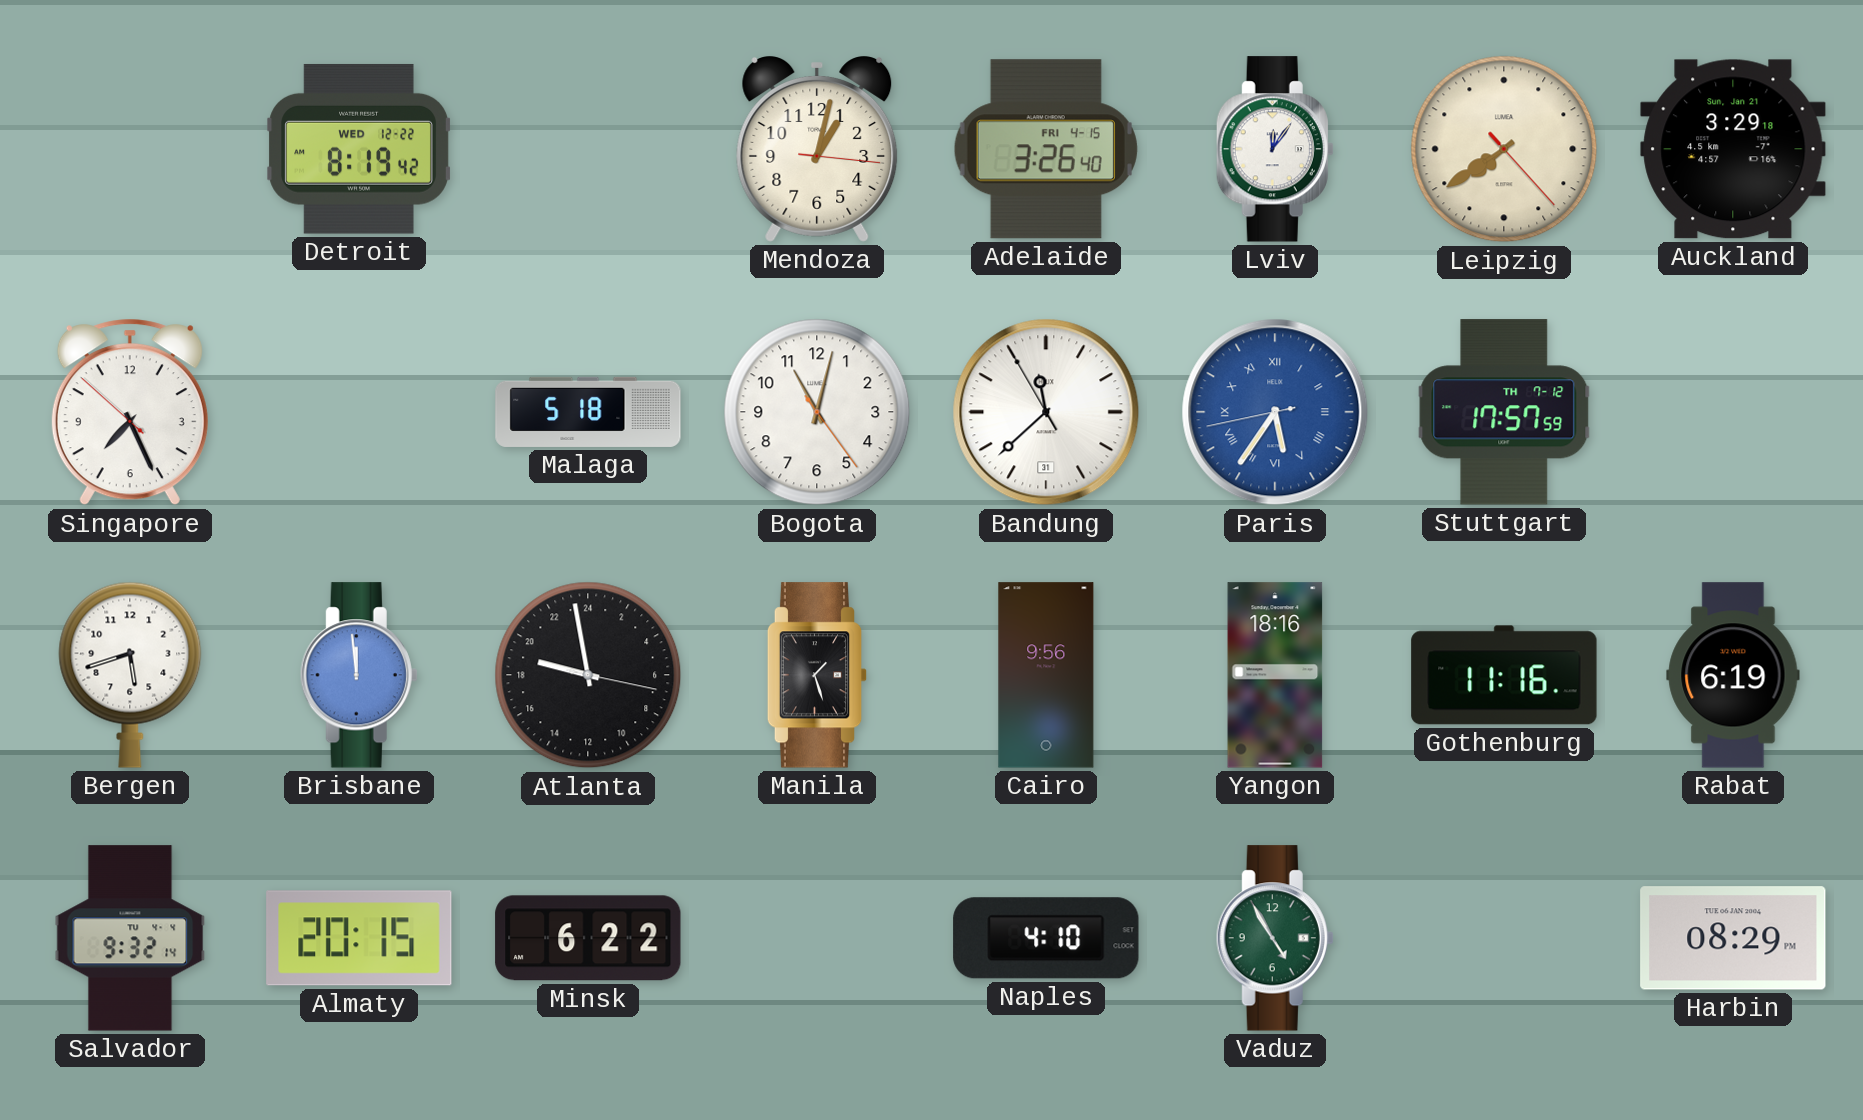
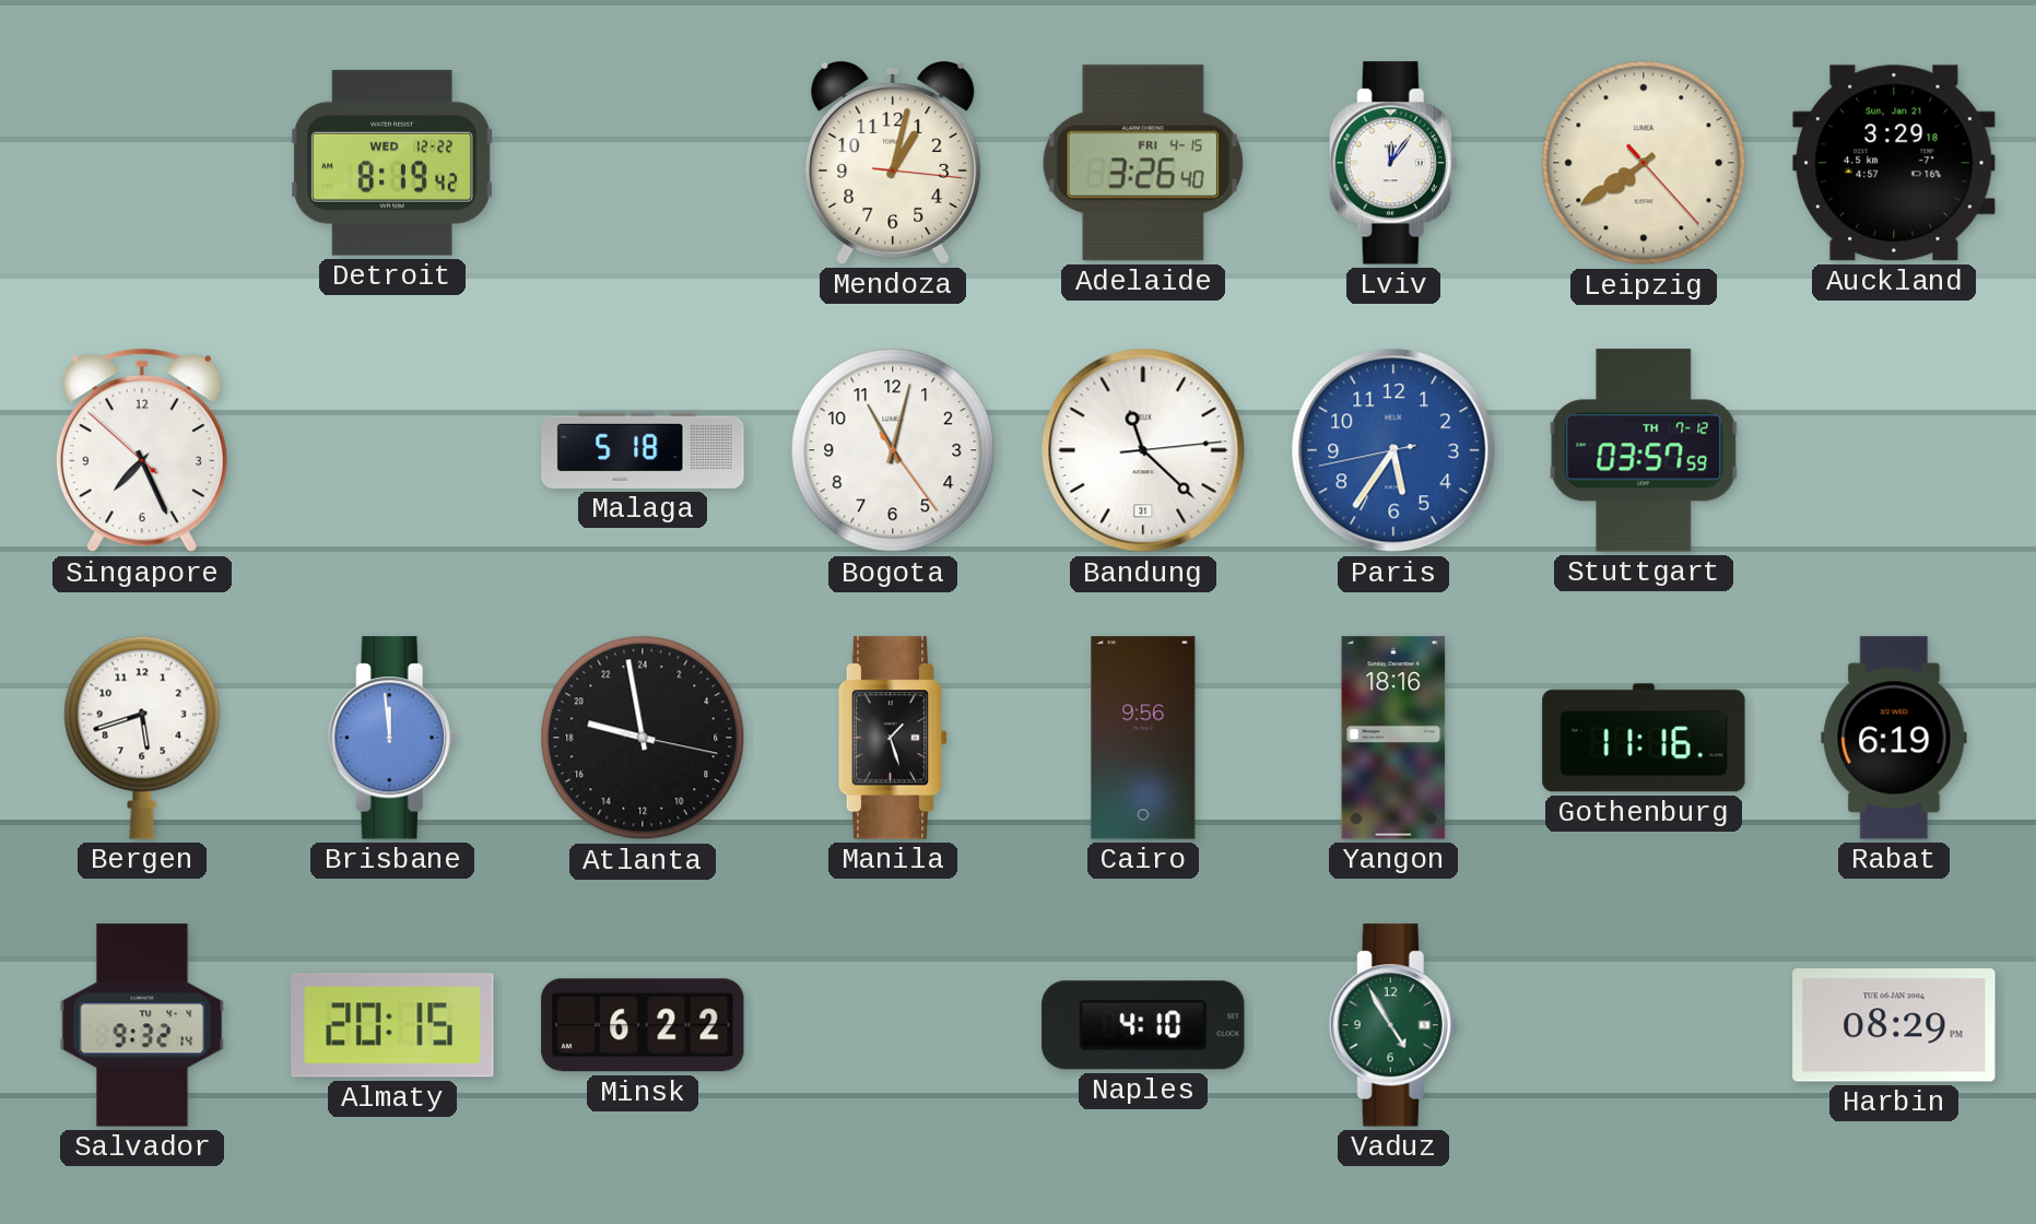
Bandung: 11:37 -> 11:22
Paris numerals: Roman -> Arabic
Stuttgart: 17:57 -> 03:57
